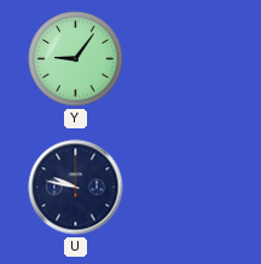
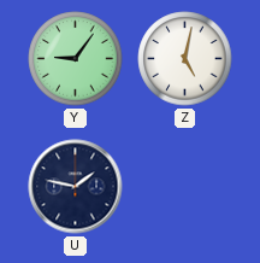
Z: none -> 5:02
U: 9:47 -> 1:47
